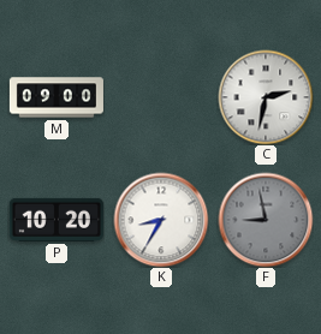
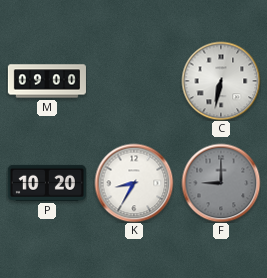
C: 2:32 -> 6:32
F: 8:58 -> 9:00
